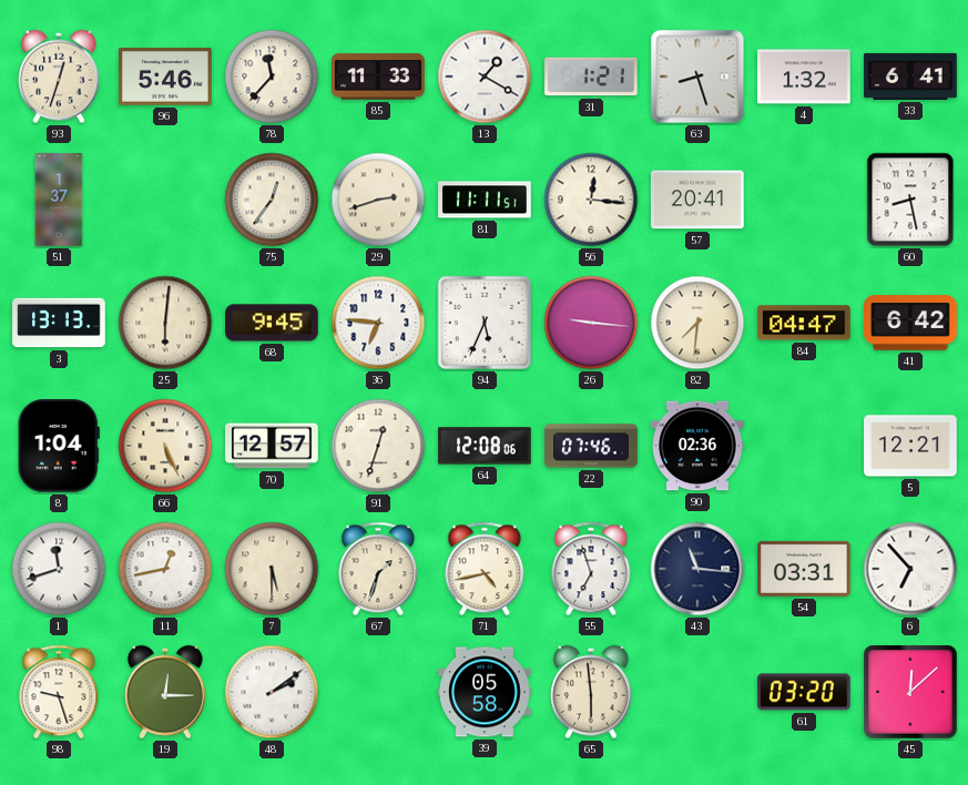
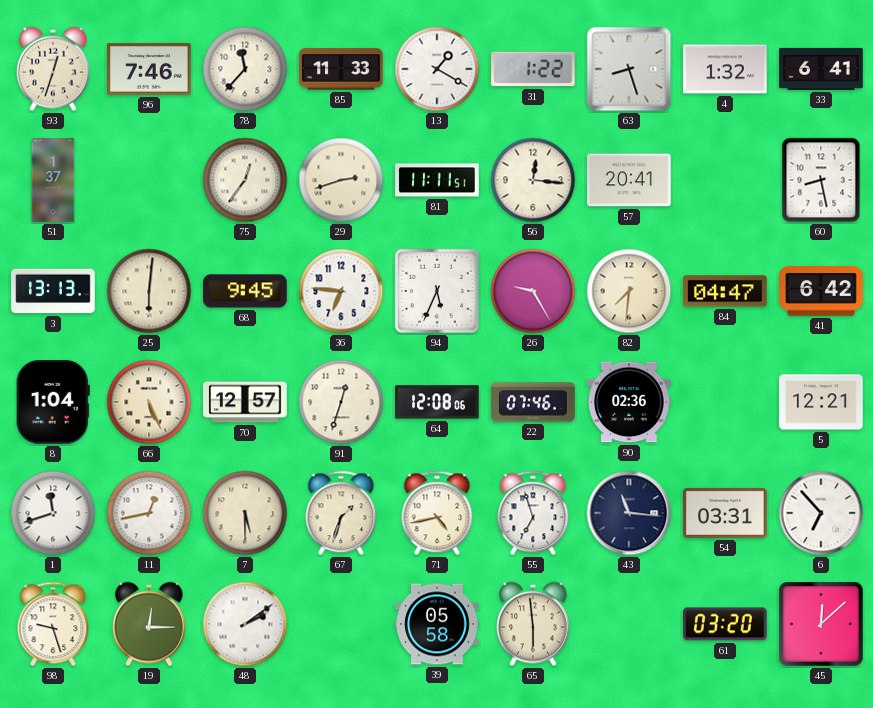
96: 5:46 -> 7:46
31: 1:21 -> 1:22
26: 9:16 -> 9:25
